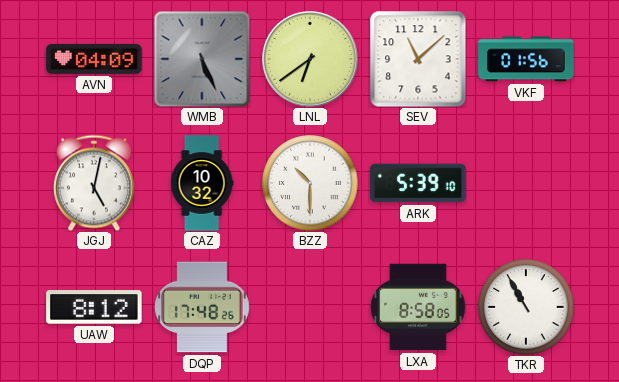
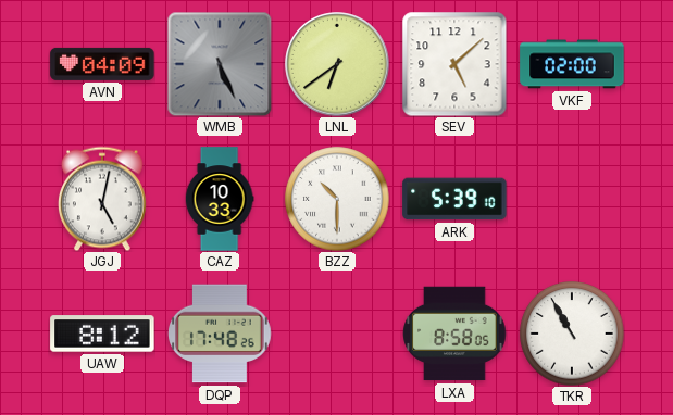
SEV: 11:08 -> 5:08
VKF: 01:56 -> 02:00
CAZ: 10:32 -> 10:33
